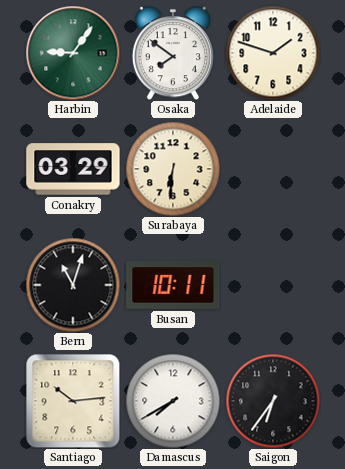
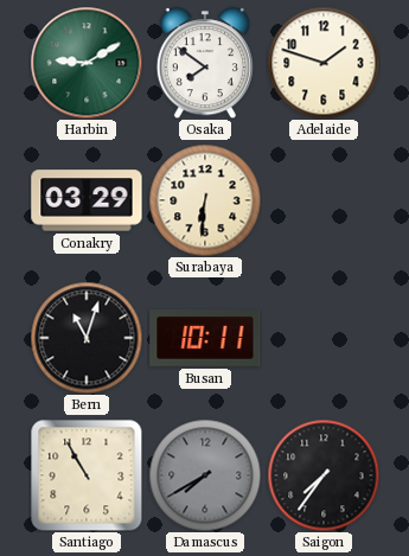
Harbin: 9:06 -> 9:10
Santiago: 10:14 -> 10:55
Damascus dial: white -> grey
Saigon: 6:36 -> 7:36
